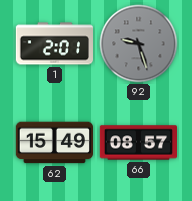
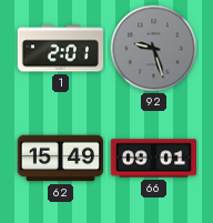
66: 08:57 -> 09:01
